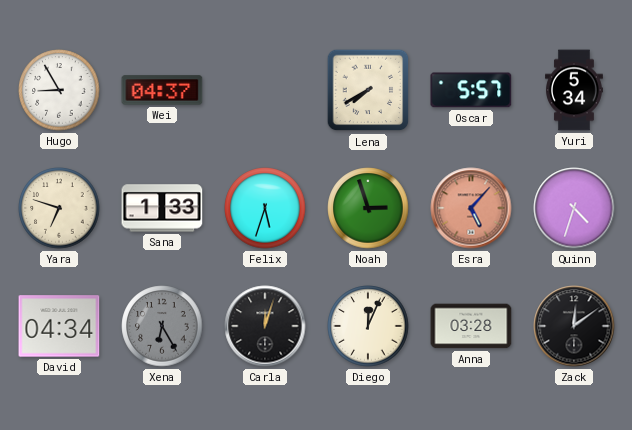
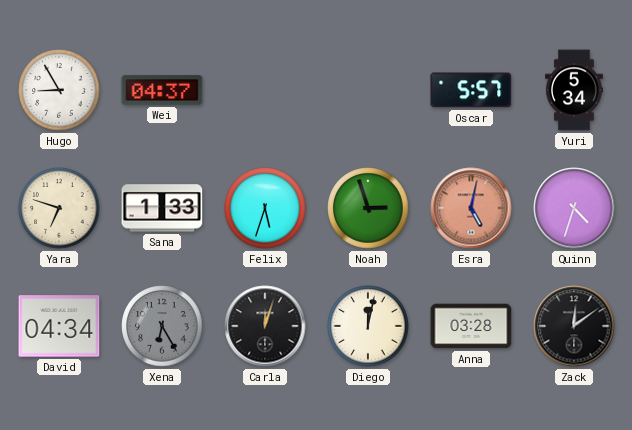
Lena: 7:40 -> none
Esra: 5:07 -> 5:02
Diego: 12:04 -> 12:02
